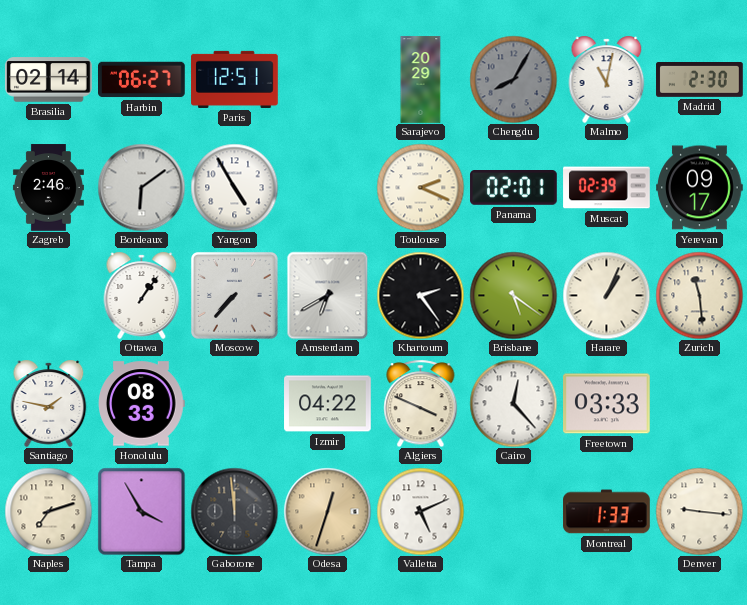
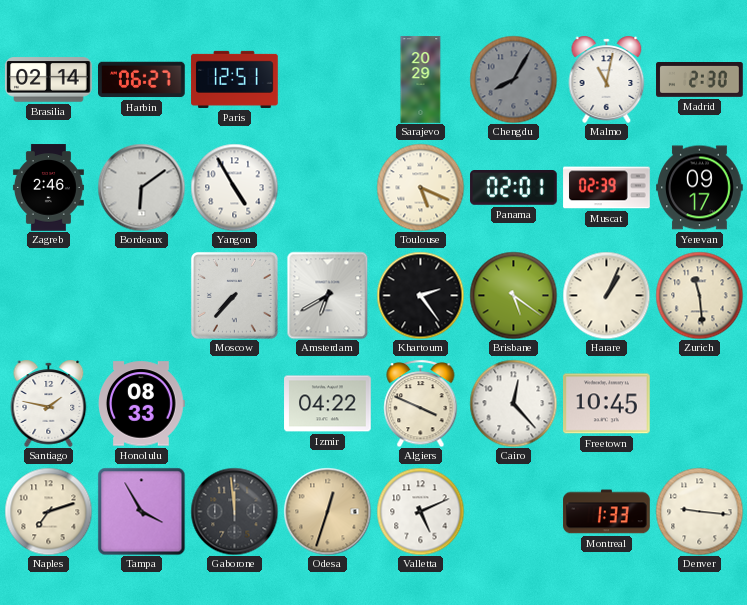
Toulouse: 2:19 -> 5:19
Ottawa: 1:06 -> none
Freetown: 03:33 -> 10:45
